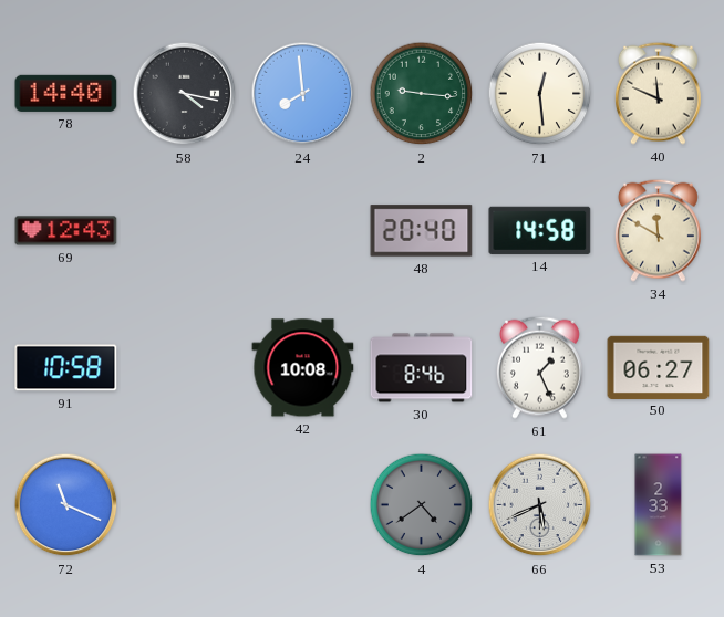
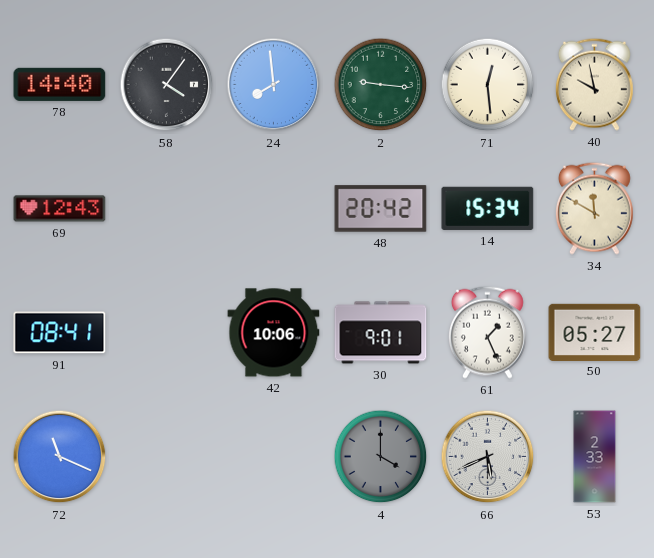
58: 4:17 -> 4:06
40: 11:49 -> 9:58
48: 20:40 -> 20:42
14: 14:58 -> 15:34
91: 10:58 -> 08:41
42: 10:08 -> 10:06
30: 8:46 -> 9:01
50: 06:27 -> 05:27
4: 4:39 -> 4:00
